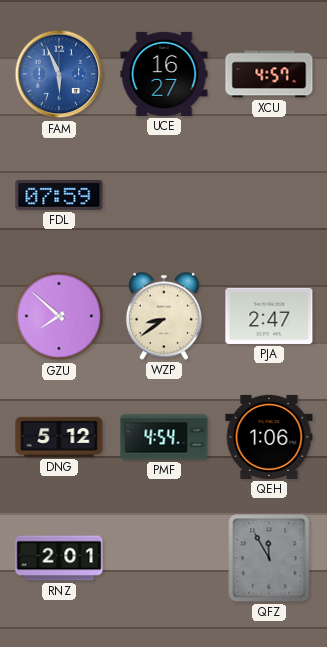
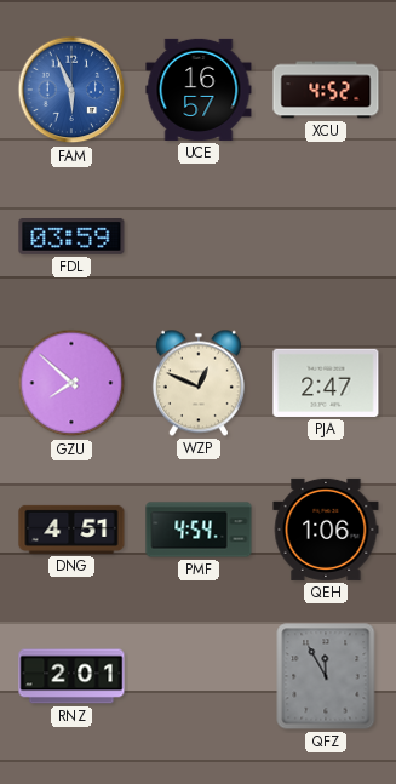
UCE: 16:27 -> 16:57
XCU: 4:57 -> 4:52
FDL: 07:59 -> 03:59
WZP: 8:39 -> 12:49
DNG: 5:12 -> 4:51
